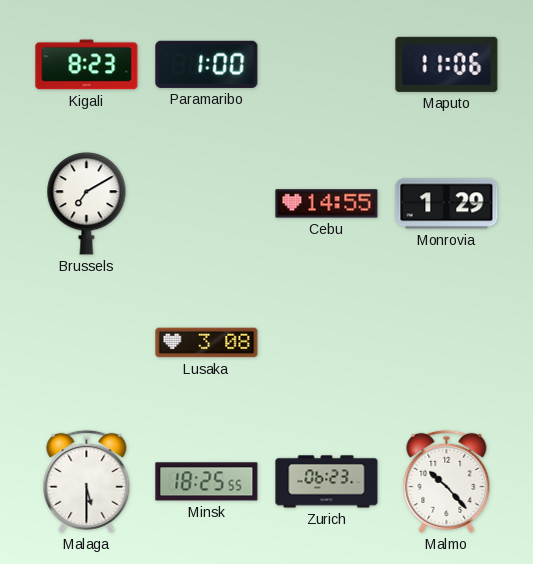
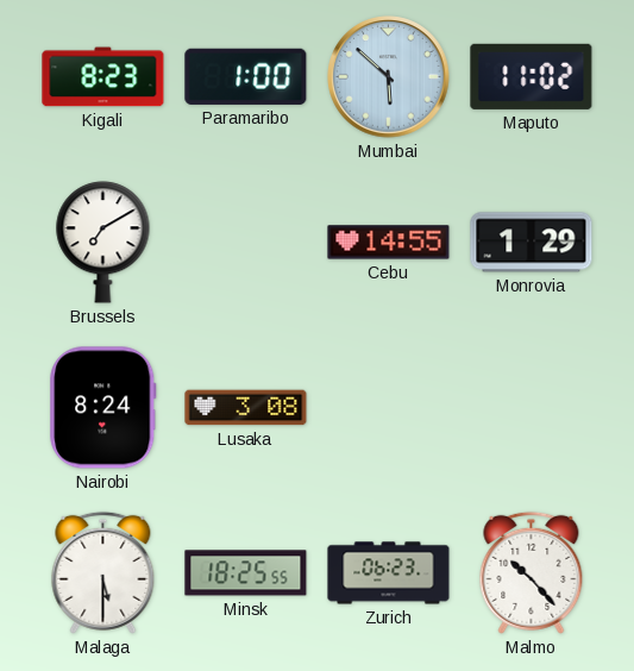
Mumbai: none -> 5:52
Maputo: 11:06 -> 11:02
Nairobi: none -> 8:24
